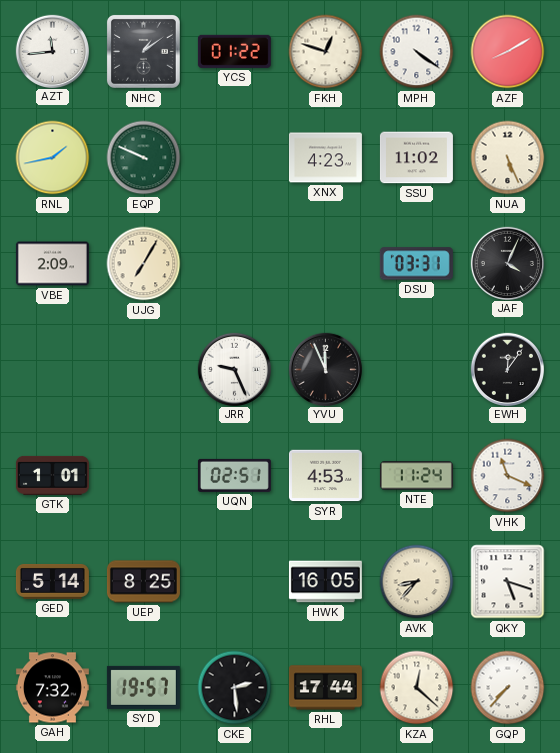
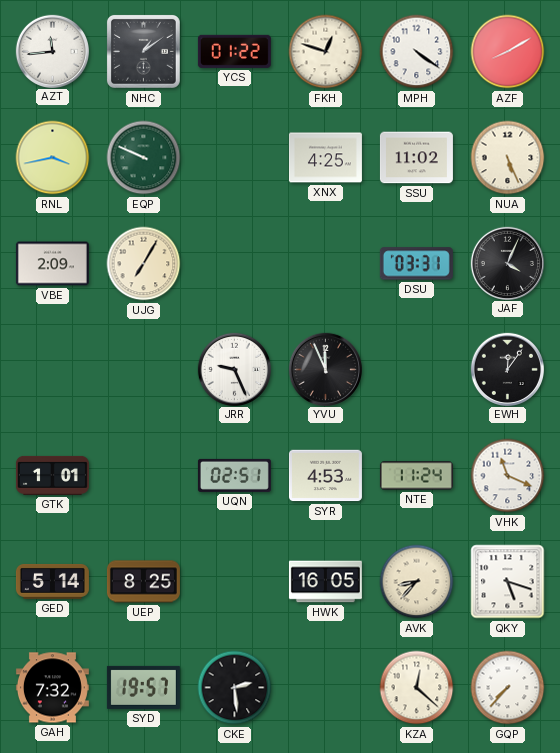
RNL: 1:43 -> 3:43
XNX: 4:23 -> 4:25
RHL: 17:44 -> none
